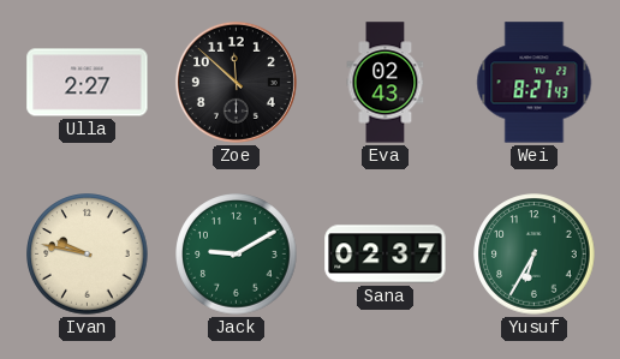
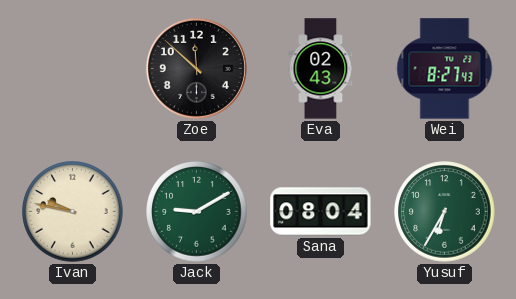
Ulla: 2:27 -> none
Sana: 02:37 -> 08:04
